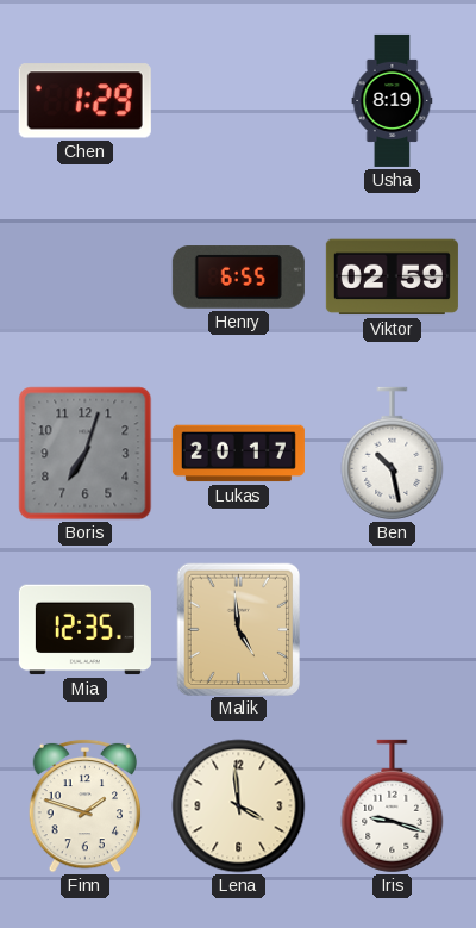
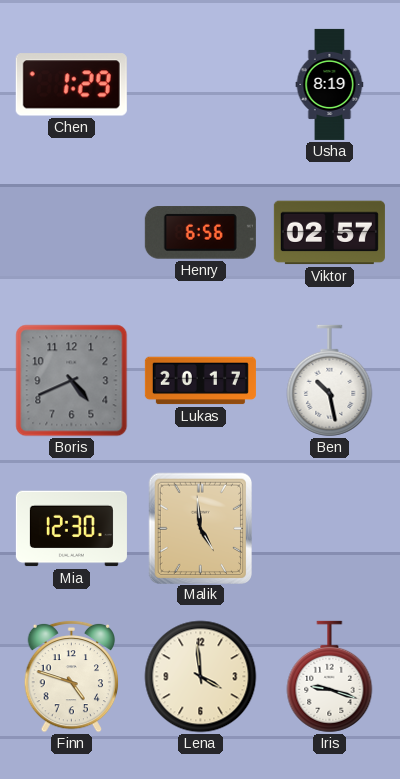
Henry: 6:55 -> 6:56
Viktor: 02:59 -> 02:57
Boris: 7:03 -> 4:41
Mia: 12:35 -> 12:30
Finn: 1:48 -> 4:48
